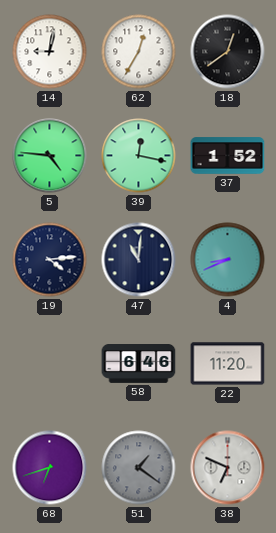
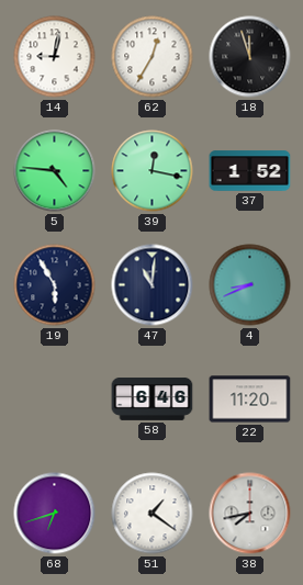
18: 12:39 -> 11:57
19: 4:14 -> 5:55
51 dial: grey -> white
38: 6:49 -> 7:43
